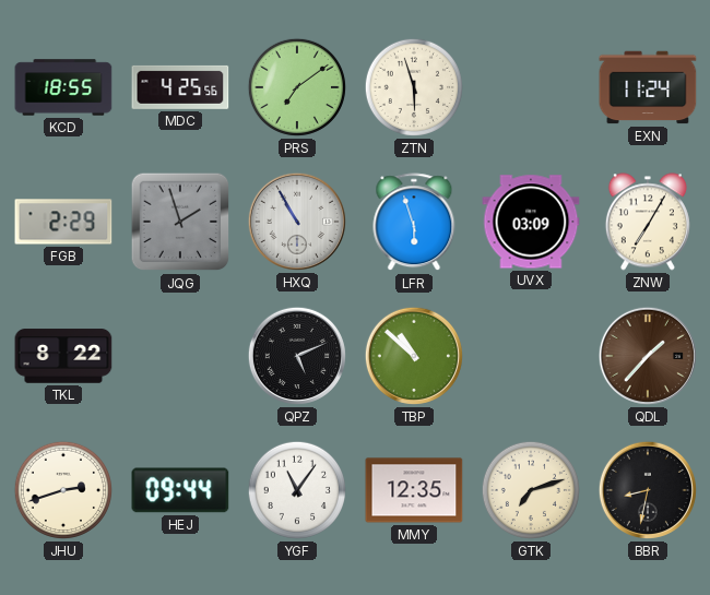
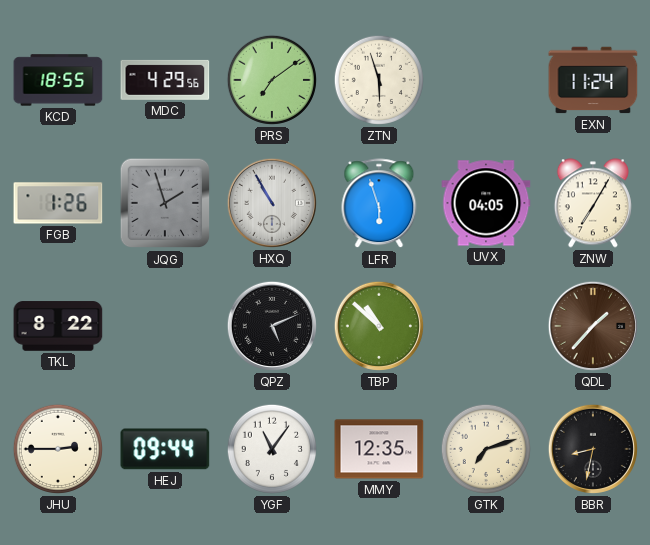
MDC: 4:25 -> 4:29
FGB: 2:29 -> 1:26
UVX: 03:09 -> 04:05
JHU: 2:42 -> 2:45
